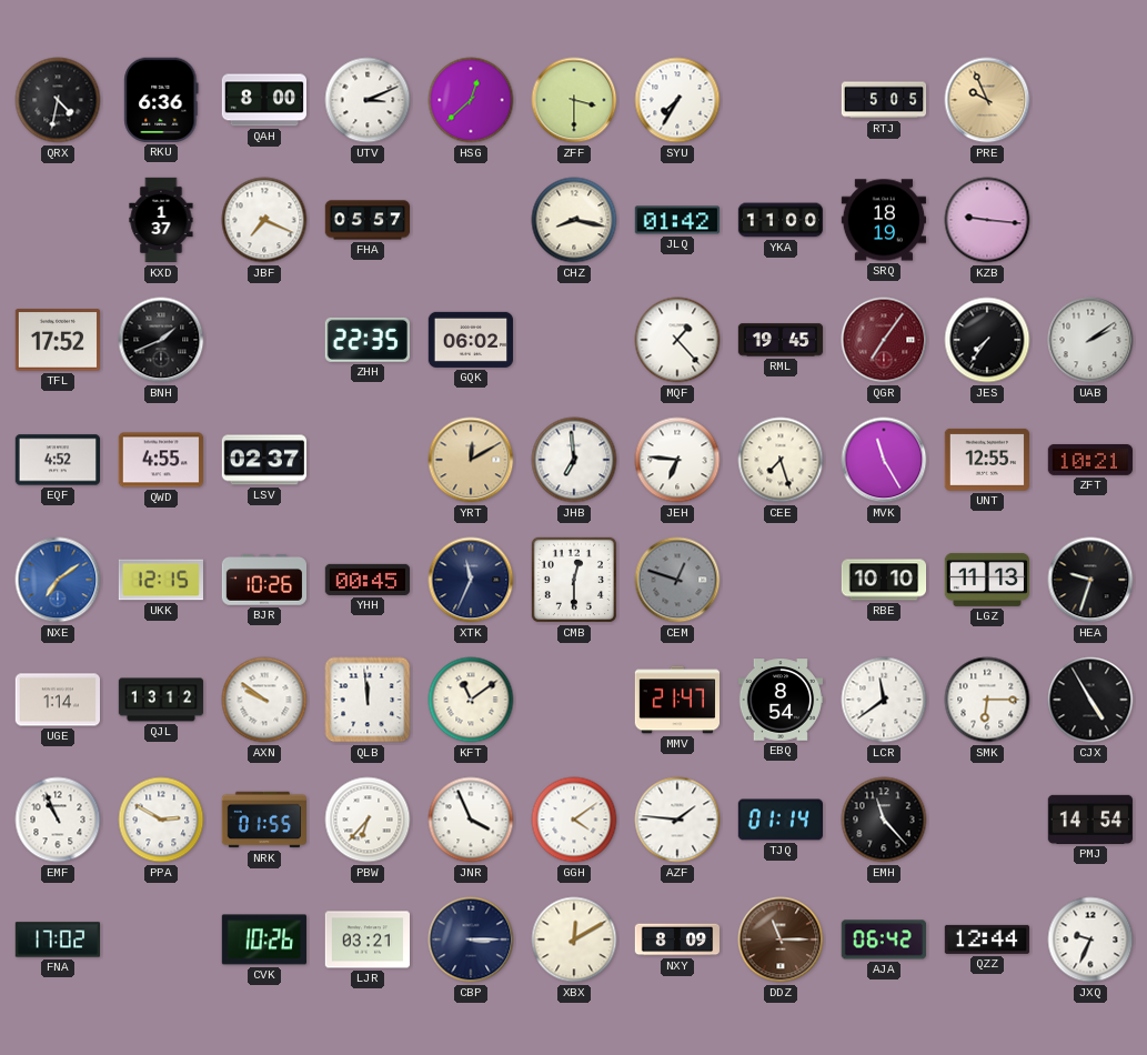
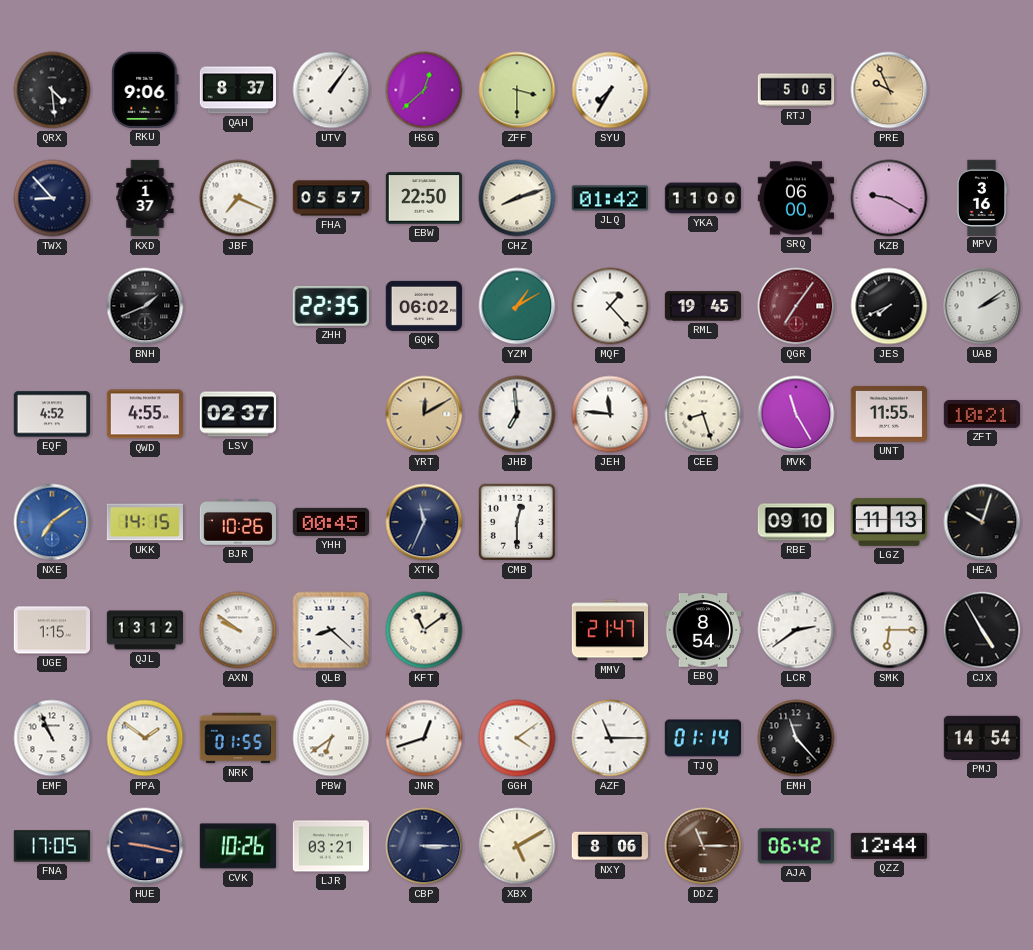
QRX: 4:32 -> 4:29
RKU: 6:36 -> 9:06
QAH: 8:00 -> 8:37
UTV: 3:11 -> 1:06
TWX: none -> 8:53
EBW: none -> 22:50
CHZ: 8:17 -> 8:12
SRQ: 18:19 -> 06:00
KZB: 9:16 -> 9:20
MPV: none -> 3:16
TFL: 17:52 -> none
YZM: none -> 1:10
JES: 7:36 -> 7:41
JEH: 6:46 -> 11:46
CEE: 7:27 -> 8:27
UNT: 12:55 -> 11:55
UKK: 12:15 -> 14:15
CEM: 12:48 -> none
RBE: 10:10 -> 09:10
HEA: 9:33 -> 10:03
UGE: 1:14 -> 1:15
QLB: 11:59 -> 8:22
LCR: 11:39 -> 2:39
PPA: 2:50 -> 1:51
PBW: 6:37 -> 6:39
JNR: 3:56 -> 12:42
AZF: 1:46 -> 11:15
FNA: 17:02 -> 17:05
HUE: none -> 9:17
XBX: 12:10 -> 5:10
NXY: 8:09 -> 8:06
JXQ: 9:34 -> none
